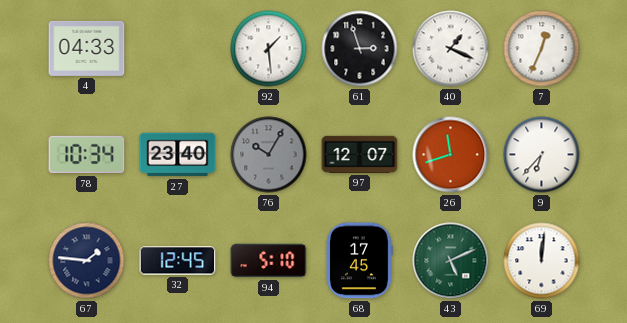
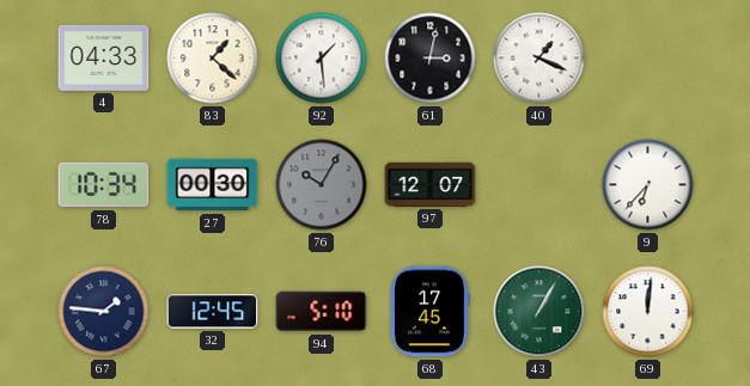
83: none -> 1:22
61: 2:57 -> 3:02
7: 12:34 -> none
27: 23:40 -> 00:30
26: 11:42 -> none
43: 5:11 -> 1:05
